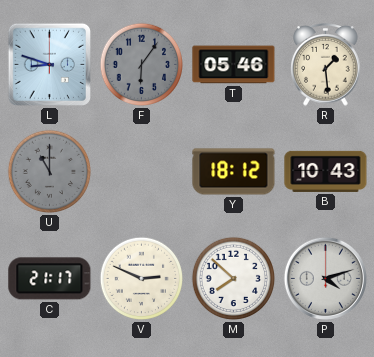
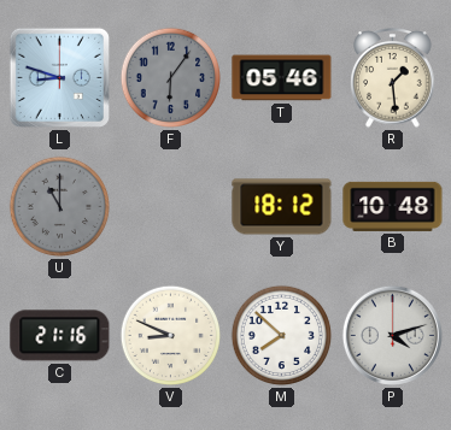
B: 10:43 -> 10:48
C: 21:17 -> 21:16
V: 2:49 -> 8:49
